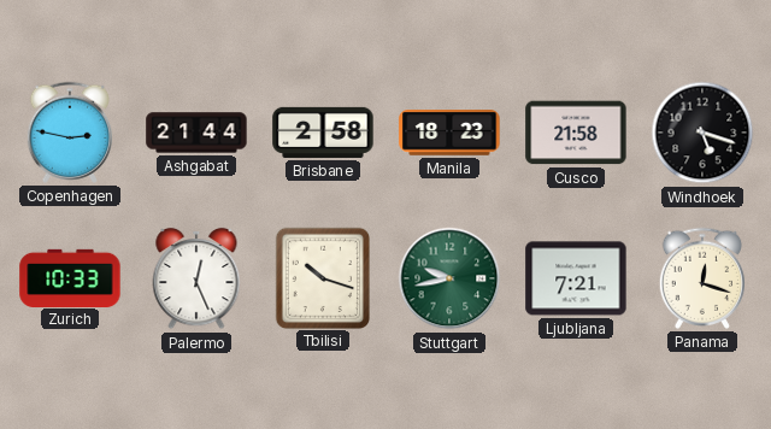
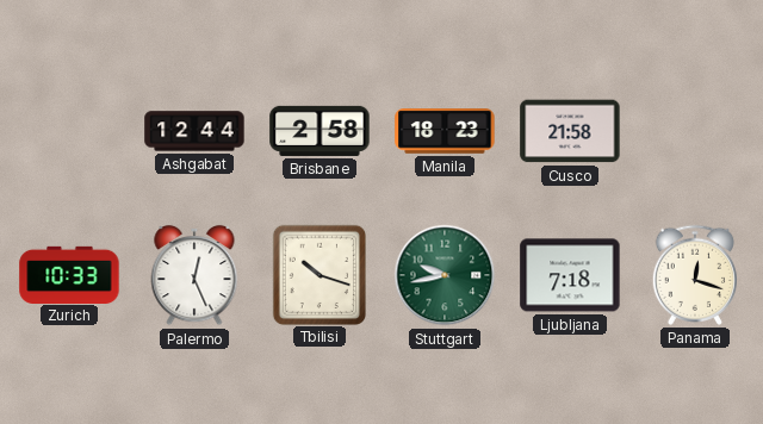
Copenhagen: 2:47 -> none
Ashgabat: 21:44 -> 12:44
Windhoek: 5:18 -> none
Ljubljana: 7:21 -> 7:18
